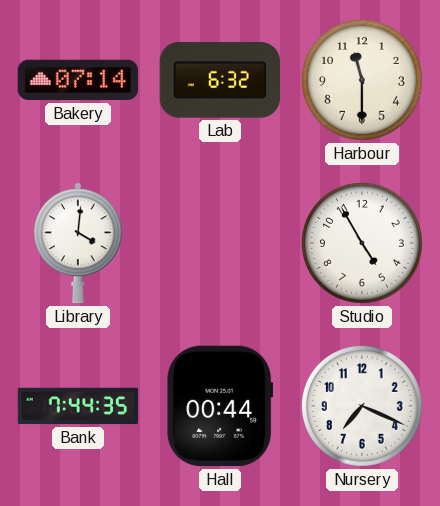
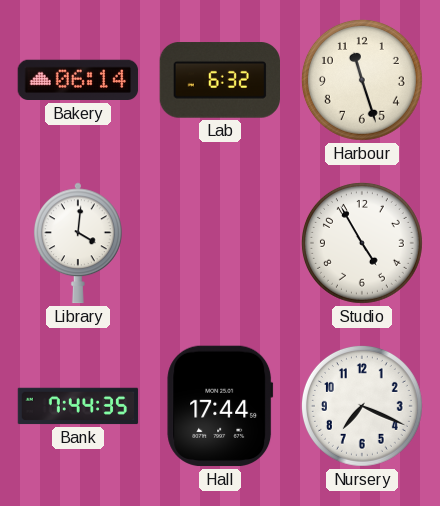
Bakery: 07:14 -> 06:14
Harbour: 11:30 -> 11:27
Hall: 00:44 -> 17:44
